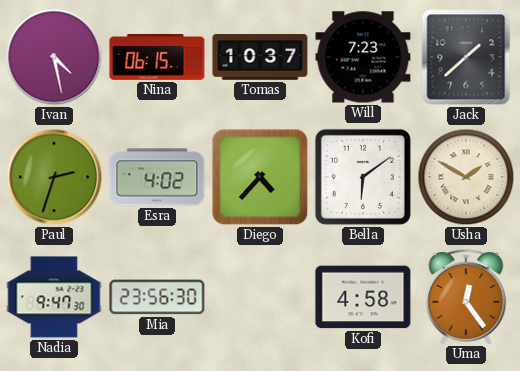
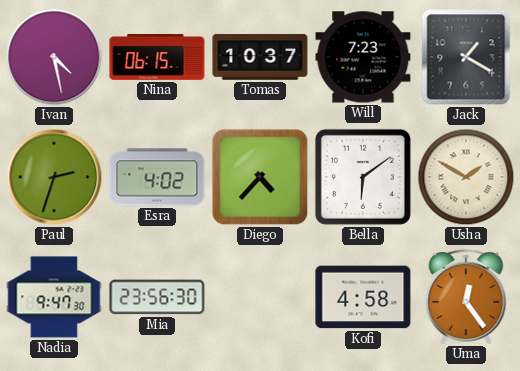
Jack: 1:38 -> 1:20
